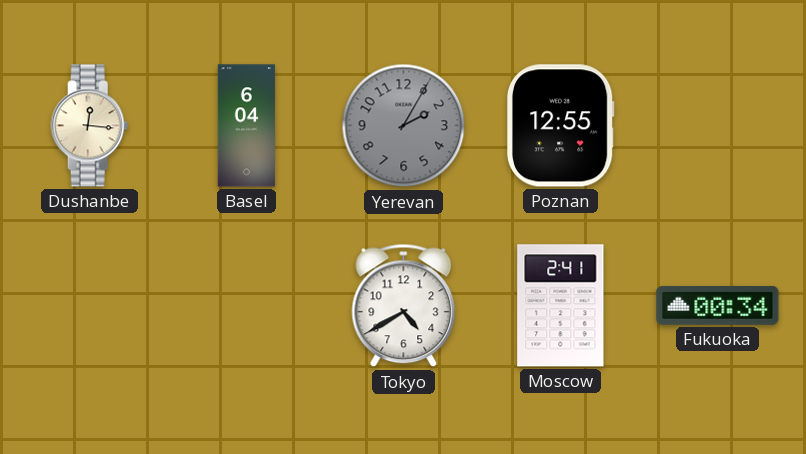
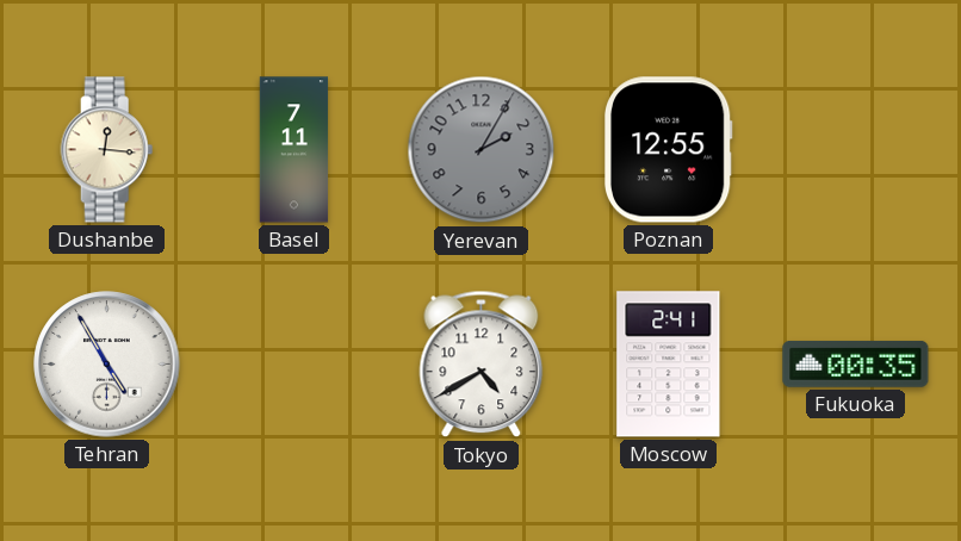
Basel: 6:04 -> 7:11
Tehran: none -> 4:55
Fukuoka: 00:34 -> 00:35
